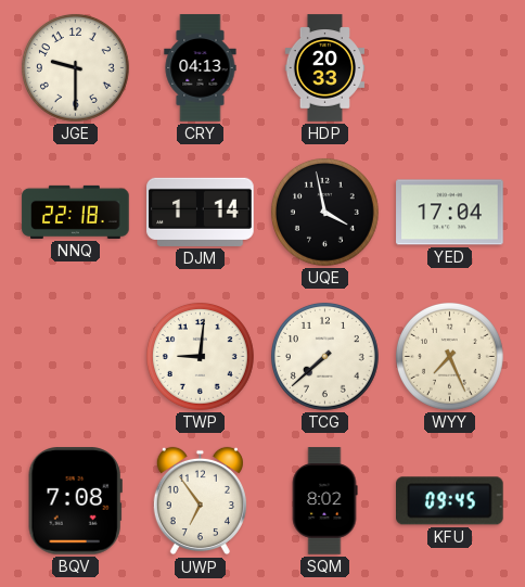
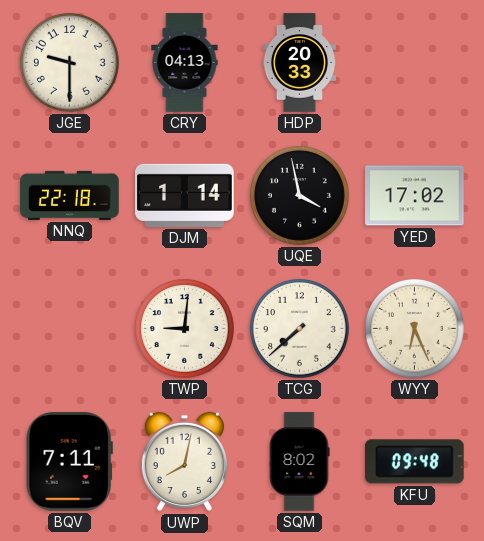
YED: 17:04 -> 17:02
WYY: 7:26 -> 6:26
BQV: 7:08 -> 7:11
UWP: 6:54 -> 8:02
KFU: 09:45 -> 09:48
